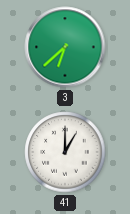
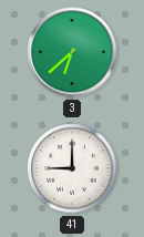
41: 1:00 -> 9:00
